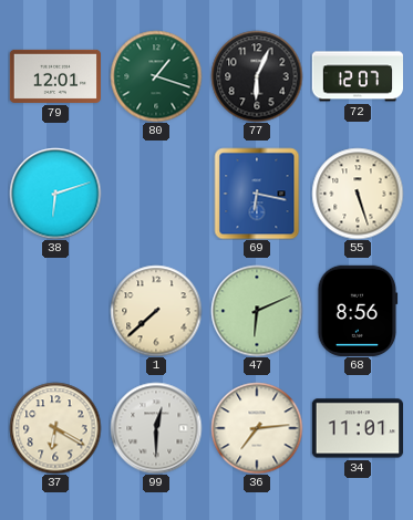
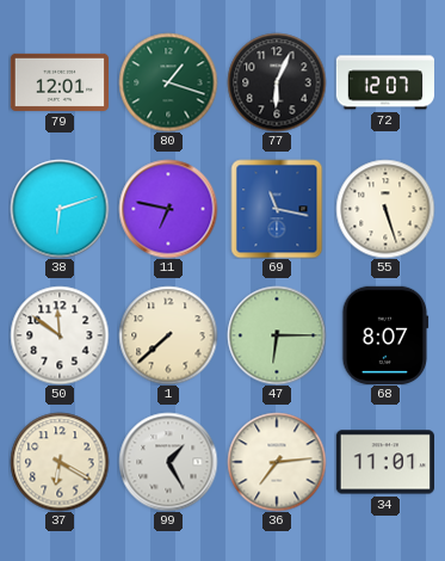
11: none -> 6:47
69: 6:17 -> 11:17
50: none -> 11:51
47: 6:11 -> 6:15
68: 8:56 -> 8:07
99: 12:30 -> 1:25
